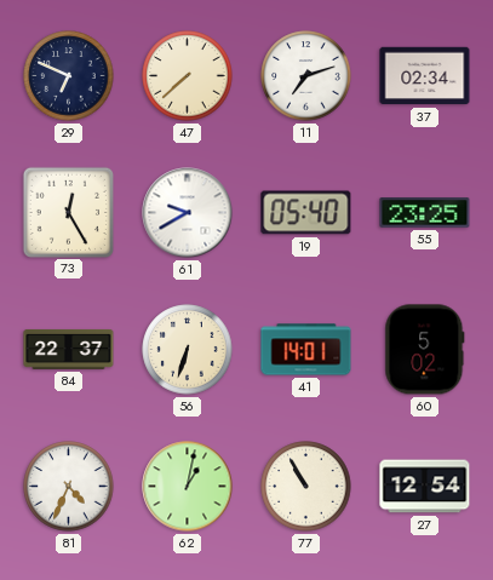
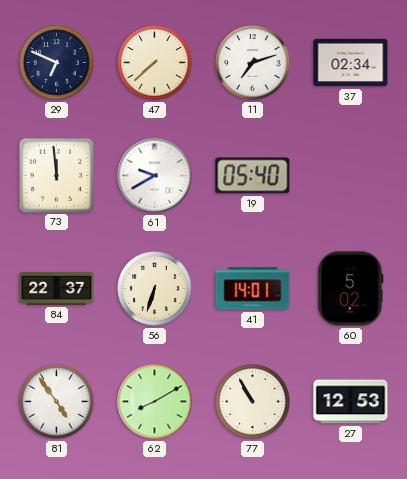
73: 12:25 -> 11:59
55: 23:25 -> none
81: 4:34 -> 4:54
62: 1:02 -> 8:10
27: 12:54 -> 12:53
